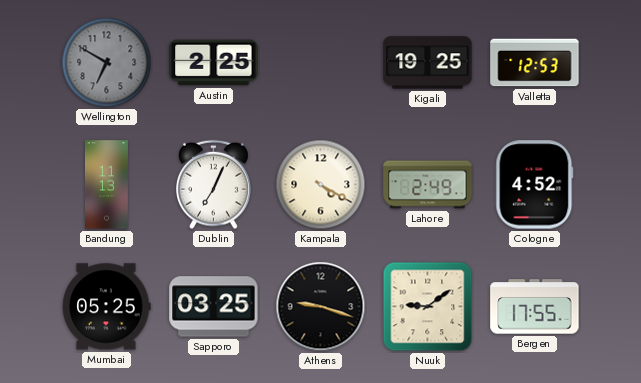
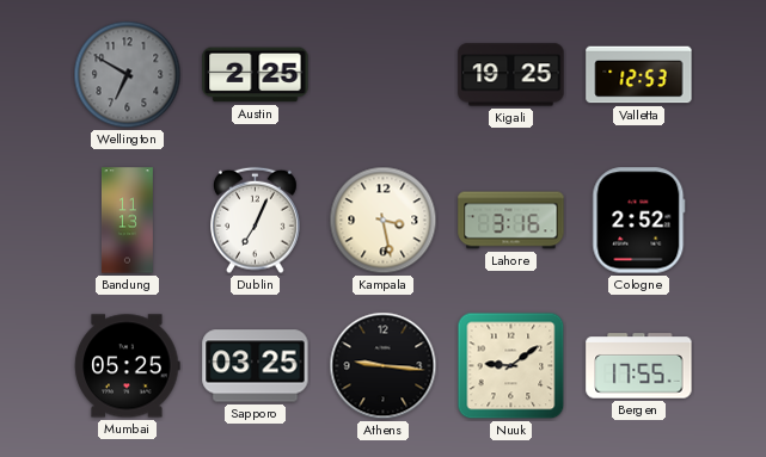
Kampala: 4:20 -> 3:28
Lahore: 2:49 -> 3:16
Cologne: 4:52 -> 2:52
Athens: 9:18 -> 9:16
